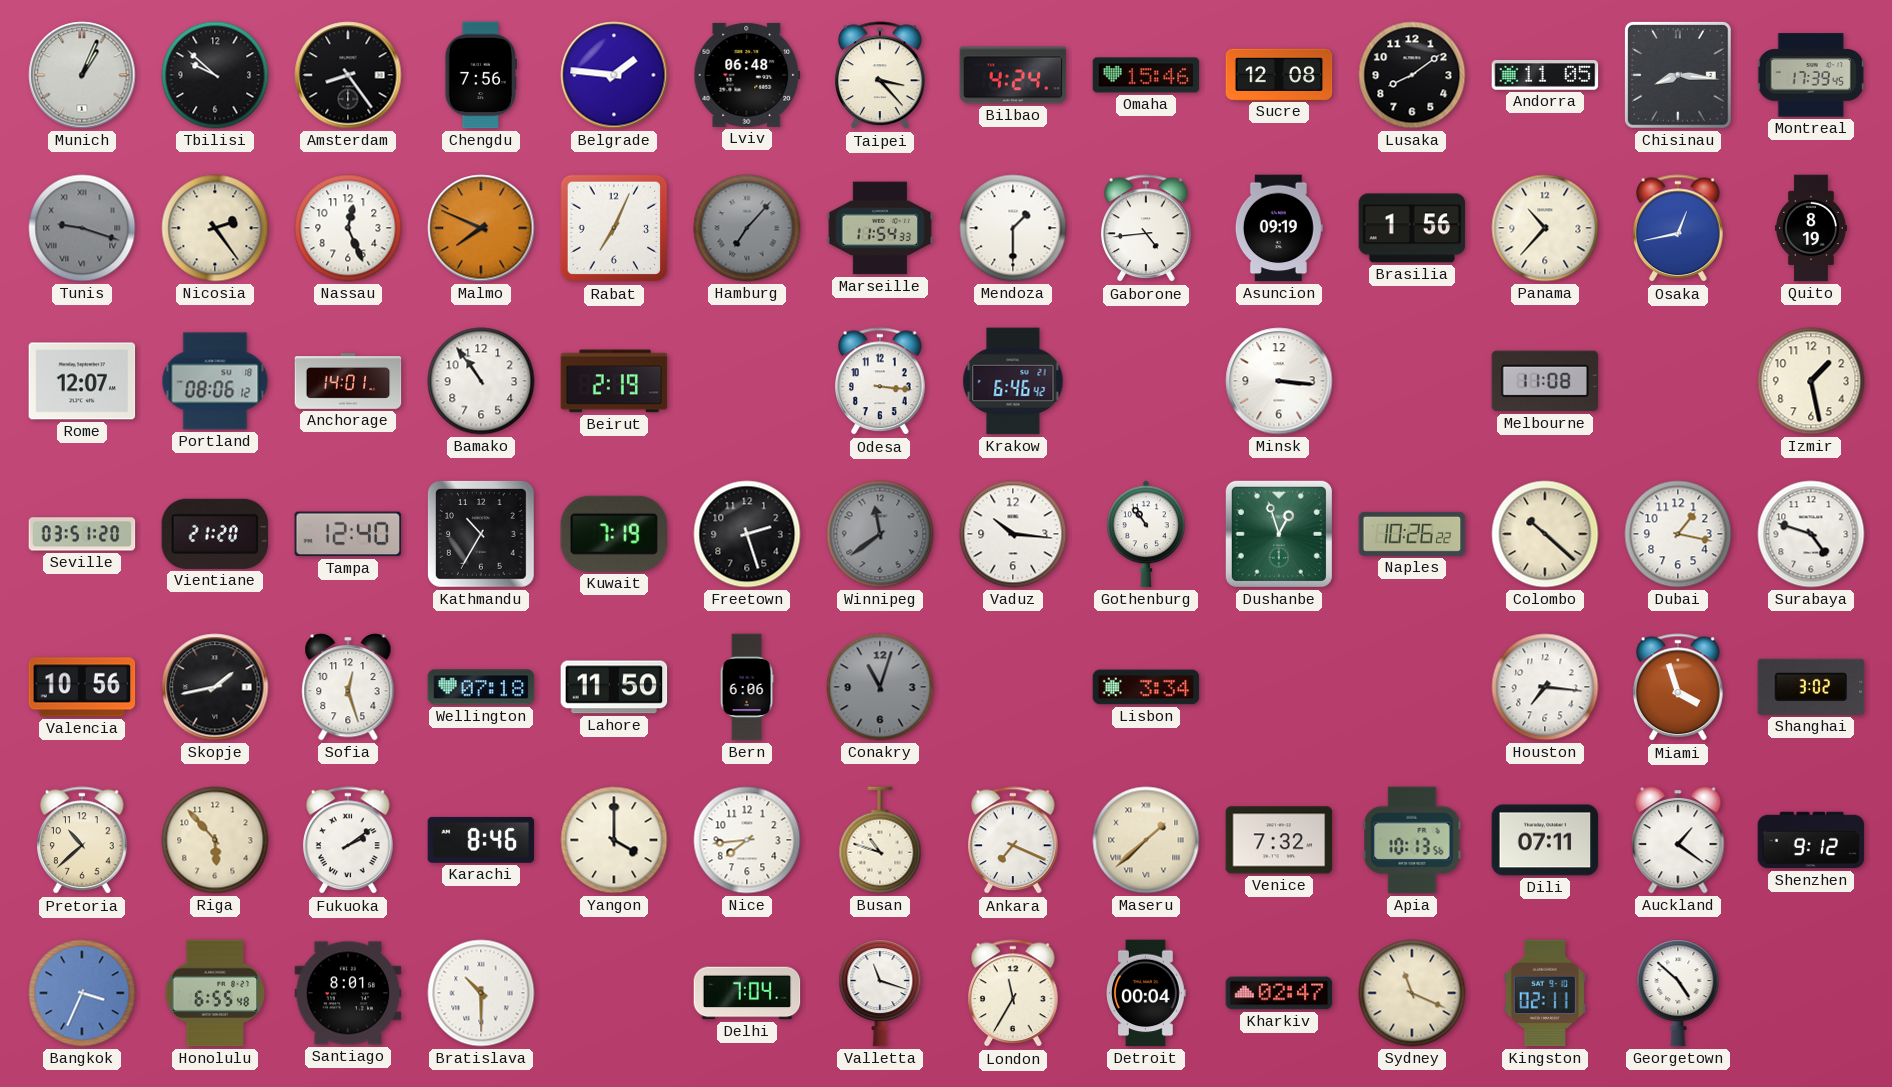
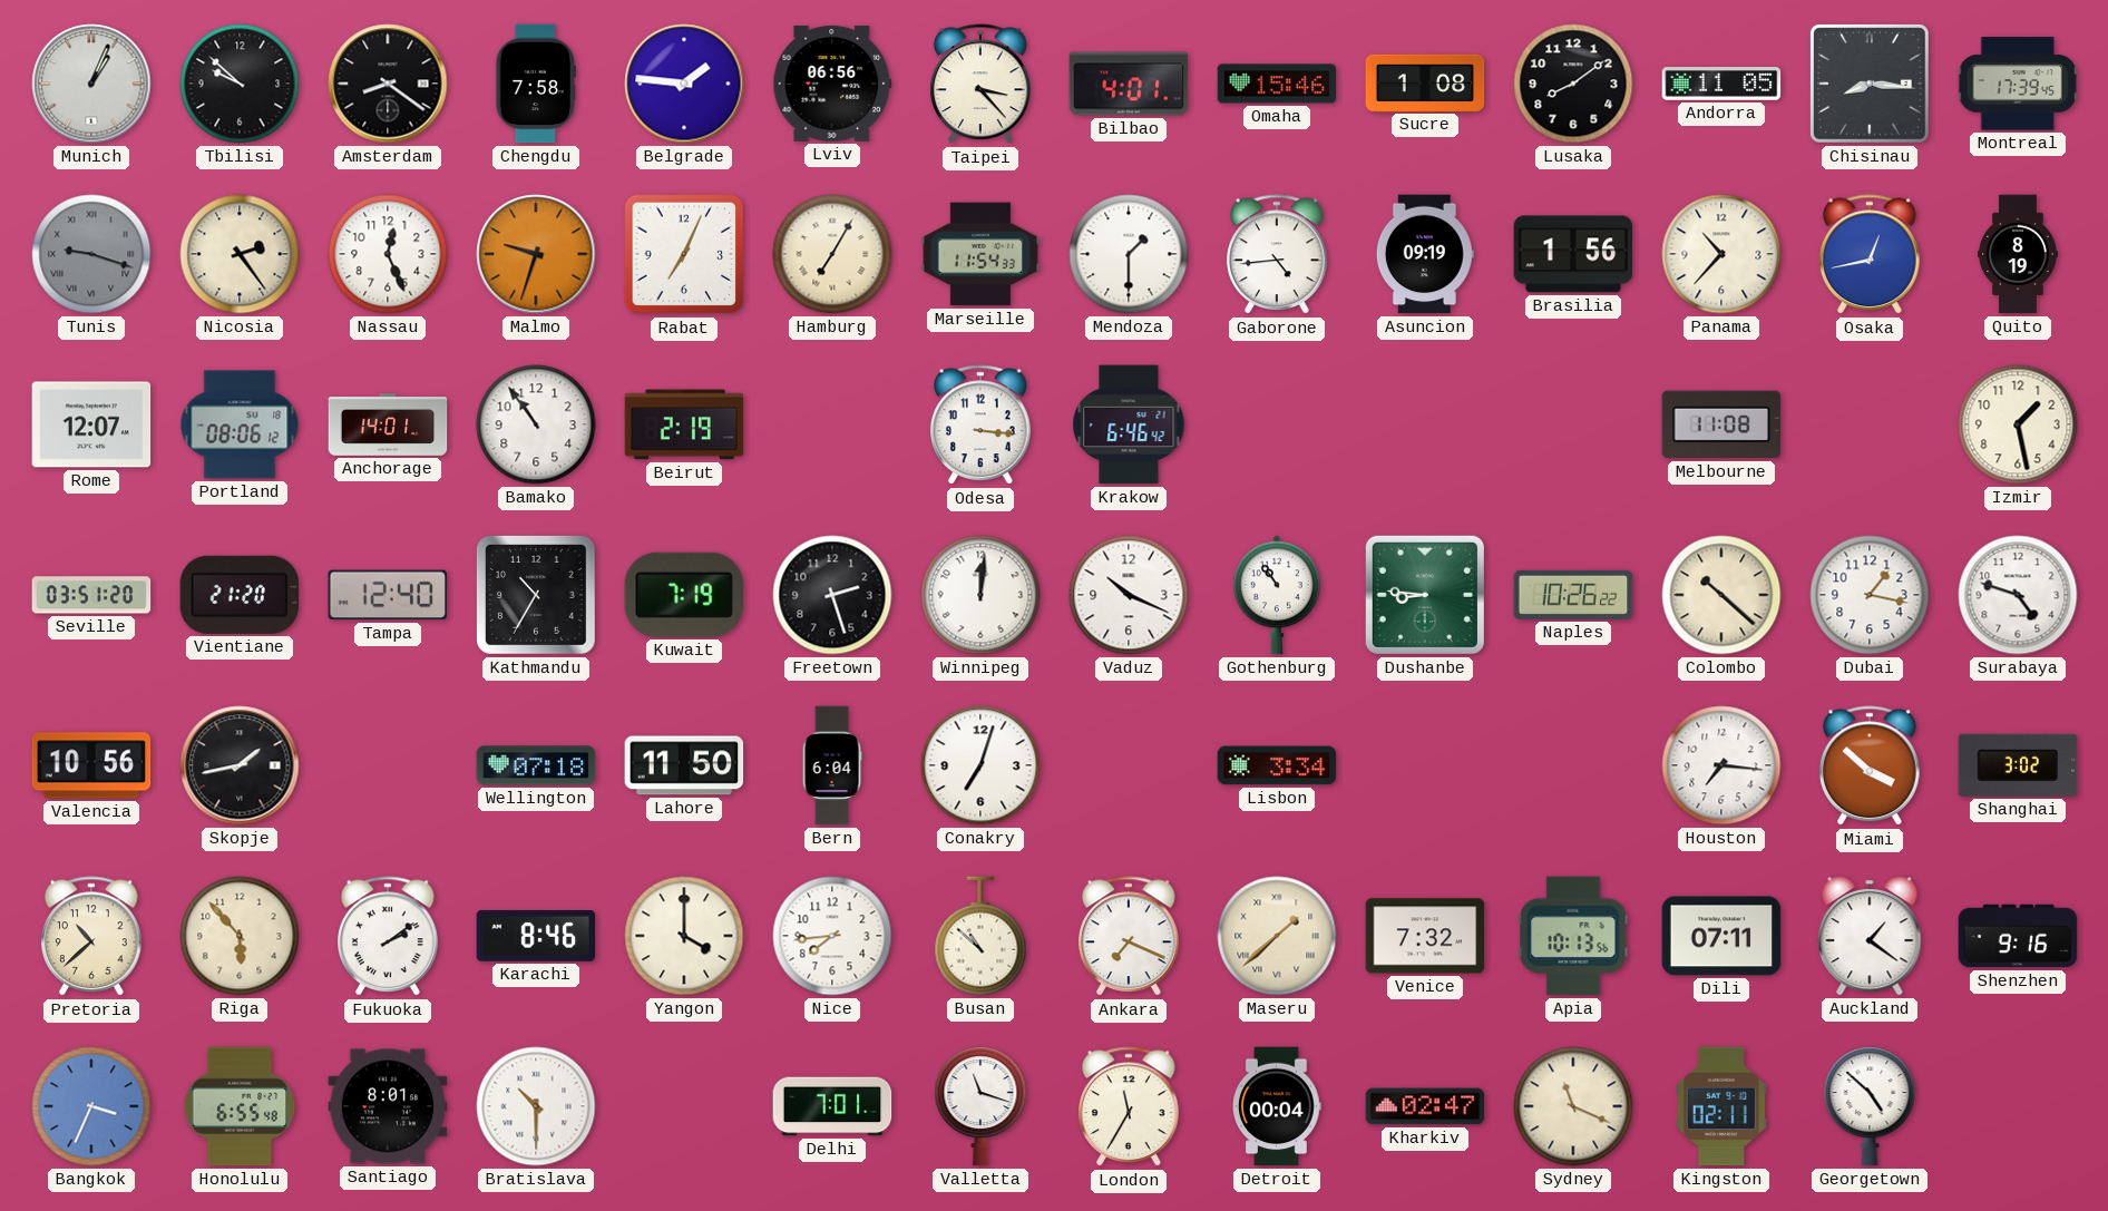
Amsterdam: 8:24 -> 8:21
Chengdu: 7:56 -> 7:58
Lviv: 06:48 -> 06:56
Bilbao: 4:24 -> 4:01
Sucre: 12:08 -> 1:08
Malmo: 7:49 -> 9:33
Hamburg: 7:07 -> 7:05
Hamburg dial: grey -> cream
Minsk: 3:16 -> none
Winnipeg: 11:39 -> 12:01
Winnipeg dial: grey -> white
Vaduz: 10:16 -> 10:19
Dushanbe: 12:57 -> 8:46
Sofia: 12:27 -> none
Bern: 6:06 -> 6:04
Conakry: 11:03 -> 7:03
Conakry dial: grey -> white
Miami: 3:57 -> 3:52
Busan: 10:48 -> 10:52
Shenzhen: 9:12 -> 9:16
Delhi: 7:04 -> 7:01
